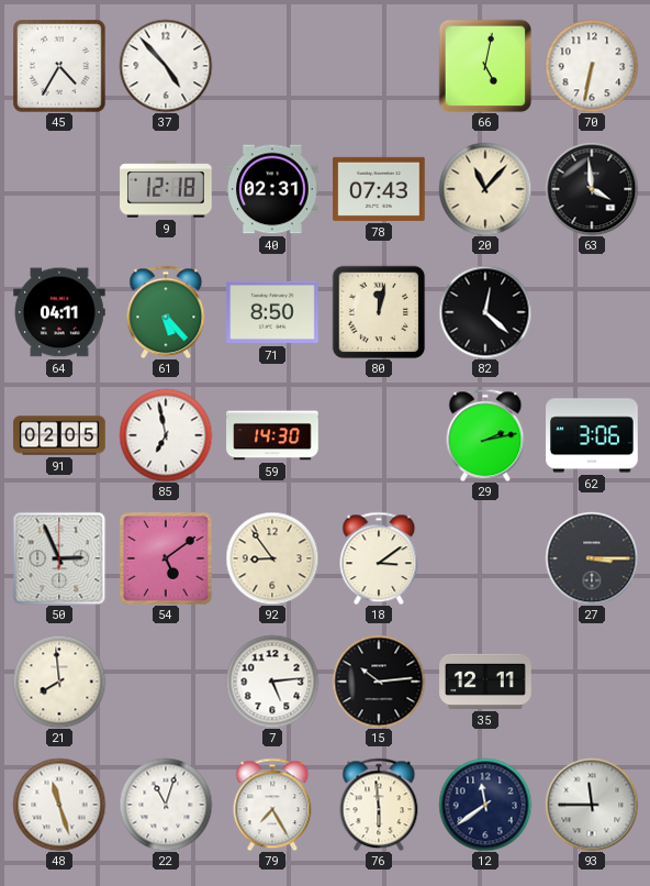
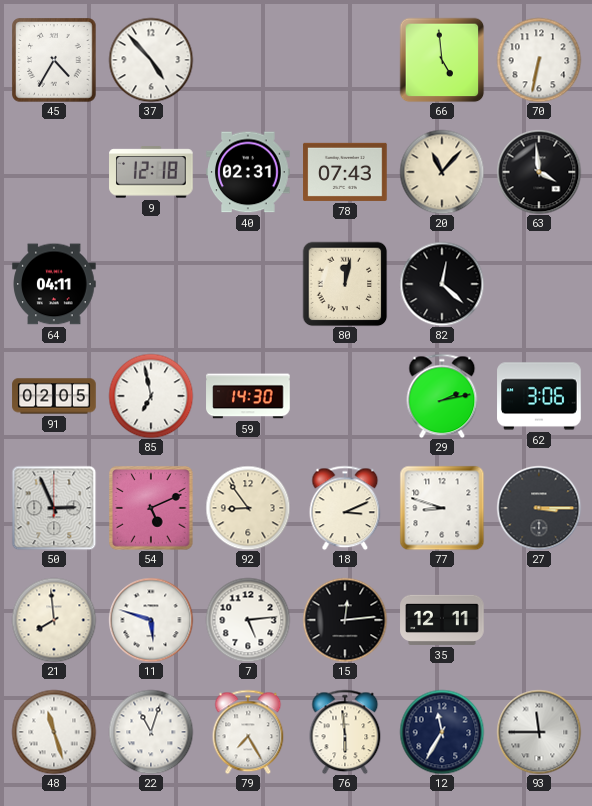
66: 5:02 -> 4:59
61: 5:23 -> none
71: 8:50 -> none
54: 5:09 -> 5:11
18: 3:09 -> 3:11
77: none -> 8:48
11: none -> 5:48
15: 10:14 -> 12:14
12: 11:39 -> 11:35
